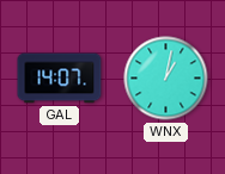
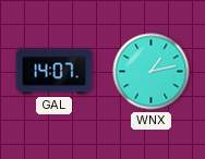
WNX: 1:02 -> 1:13
